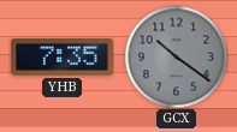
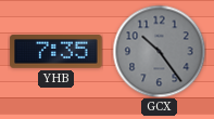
GCX: 10:21 -> 10:24
